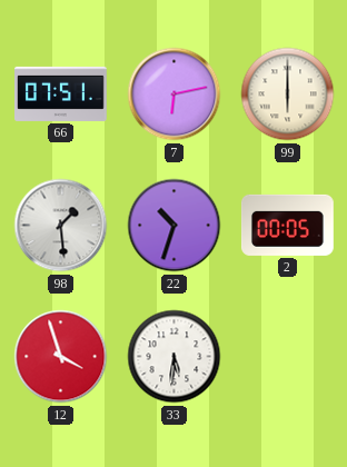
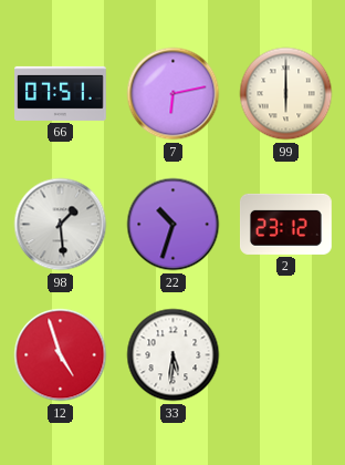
2: 00:05 -> 23:12
12: 3:57 -> 4:57
